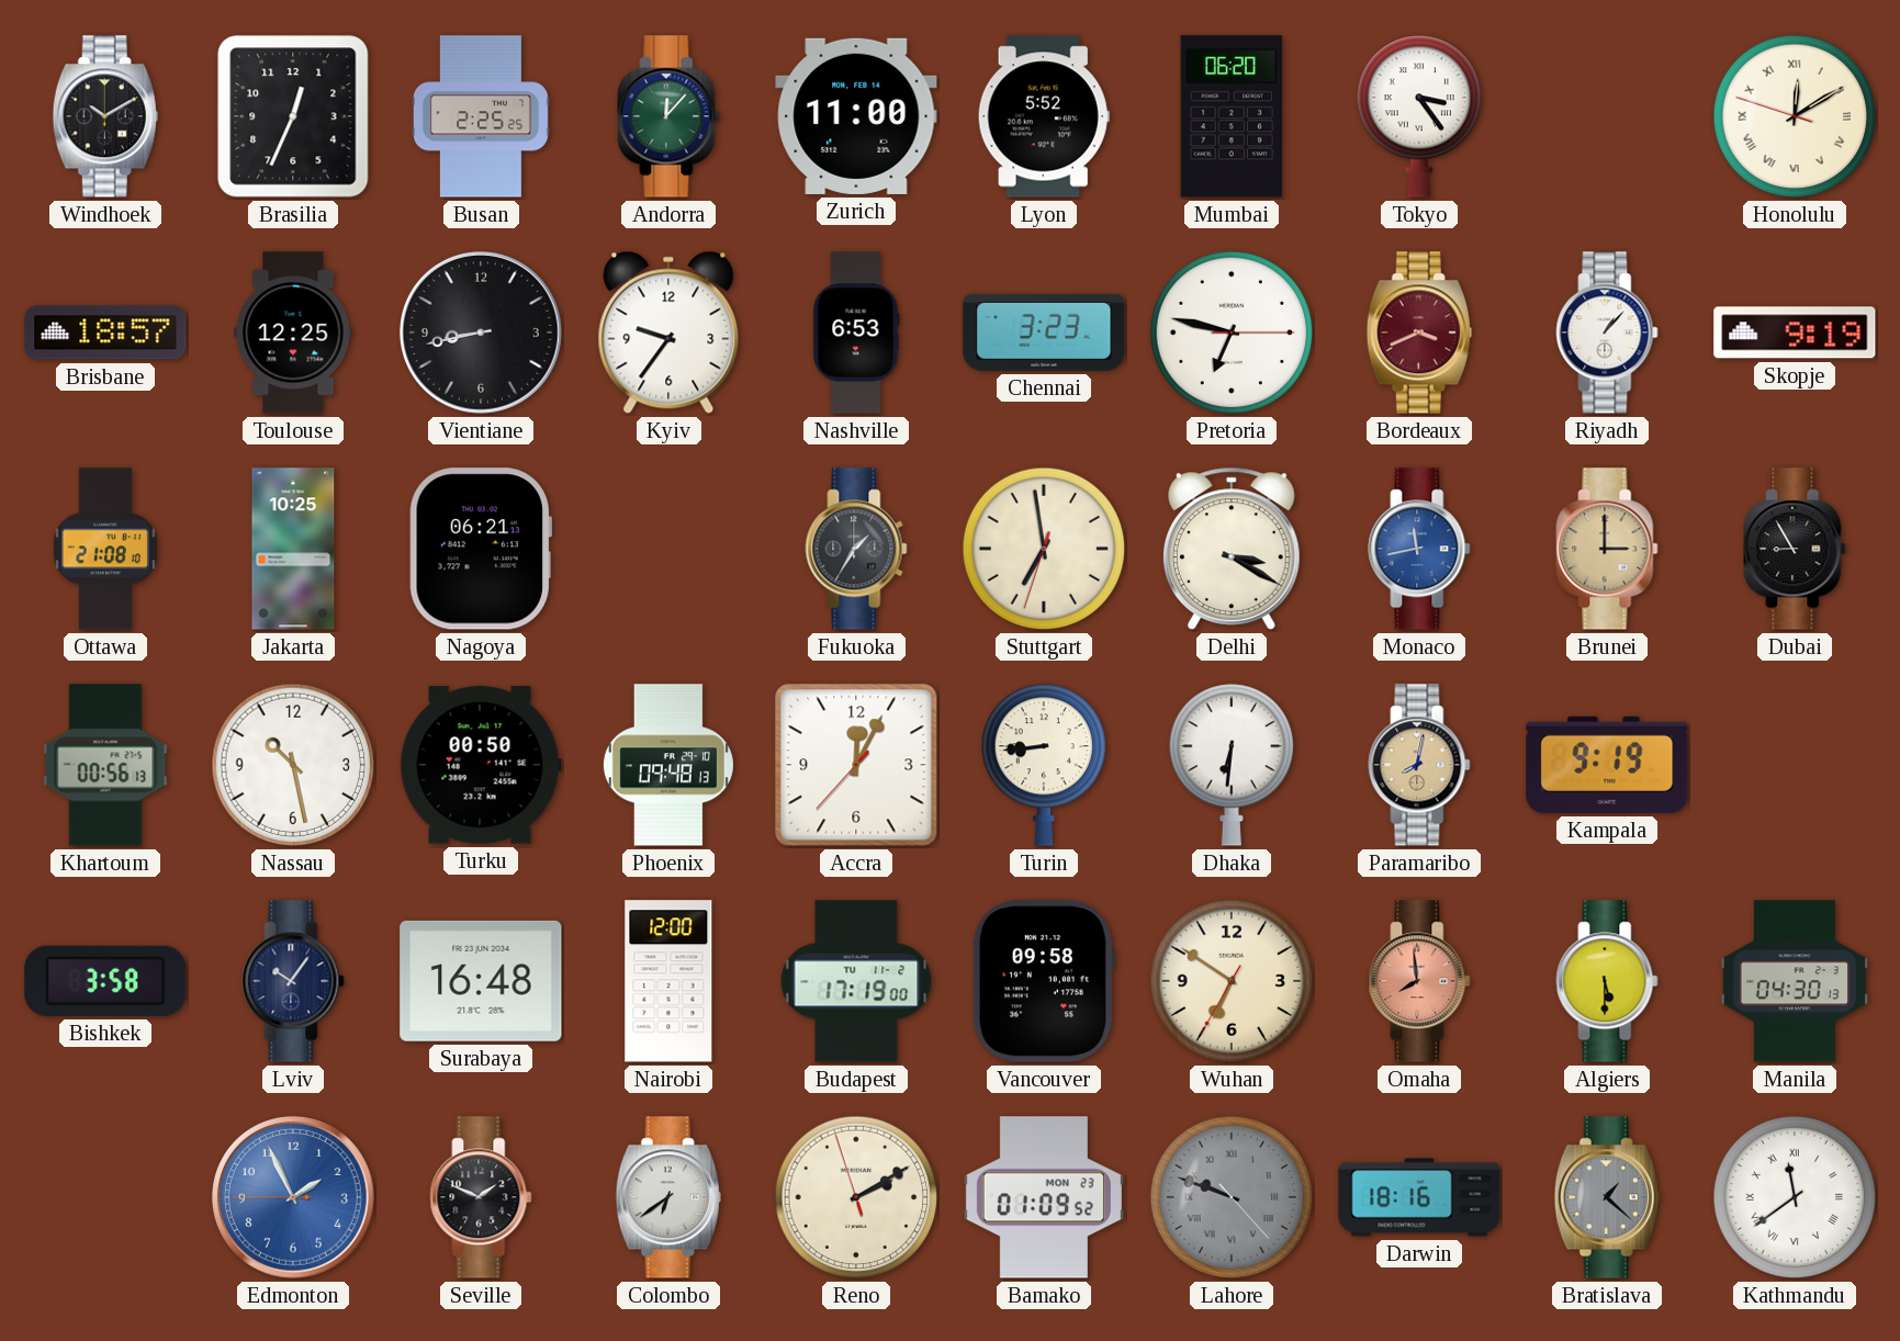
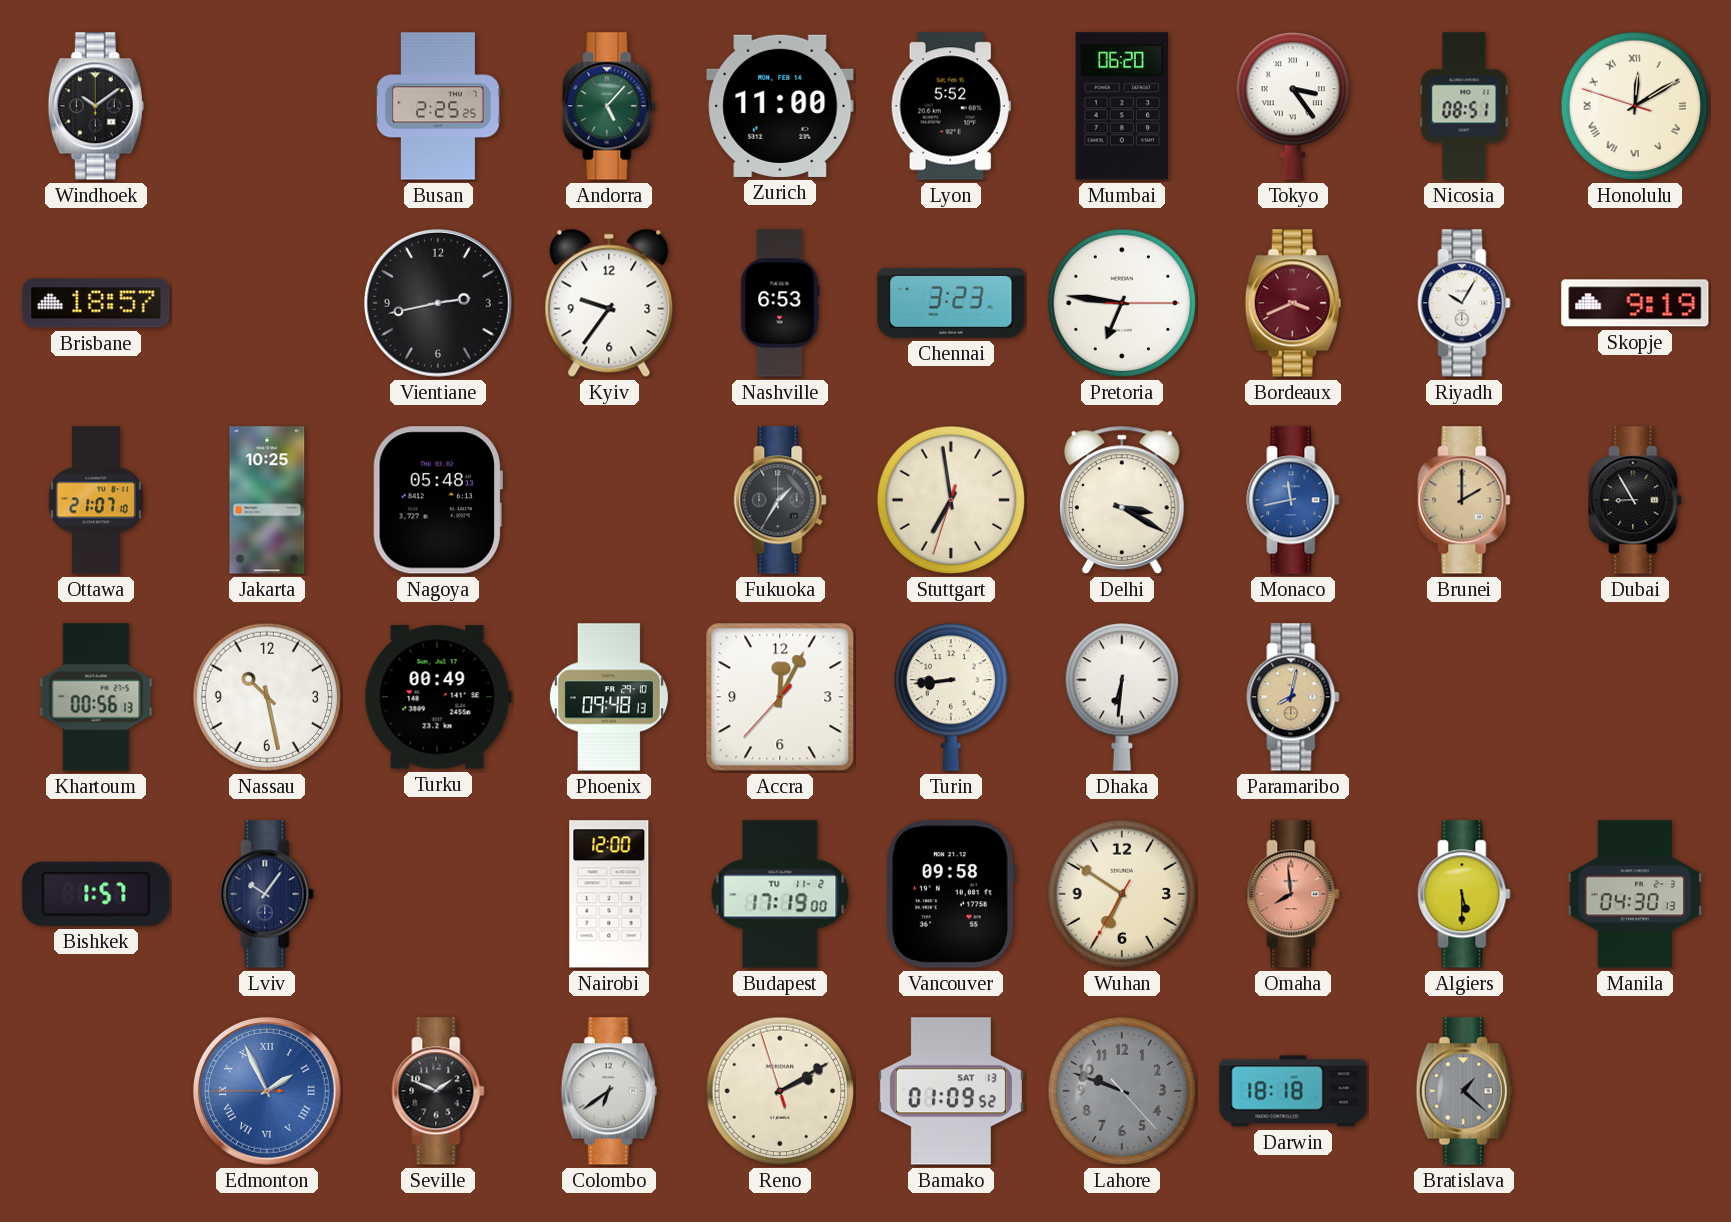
Windhoek: 10:10 -> 10:09
Brasilia: 12:34 -> none
Andorra: 12:07 -> 5:07
Nicosia: none -> 08:51
Toulouse: 12:25 -> none
Vientiane: 8:43 -> 2:43
Pretoria: 6:47 -> 6:46
Riyadh: 1:07 -> 10:05
Ottawa: 21:08 -> 21:07
Nagoya: 06:21 -> 05:48
Brunei: 3:00 -> 2:00
Turku: 00:50 -> 00:49
Kampala: 9:19 -> none
Bishkek: 3:58 -> 1:57
Surabaya: 16:48 -> none
Edmonton numerals: Arabic -> Roman
Bamako date: MON 23 -> SAT 13
Lahore numerals: Roman -> Arabic
Darwin: 18:16 -> 18:18
Kathmandu: 11:39 -> none
